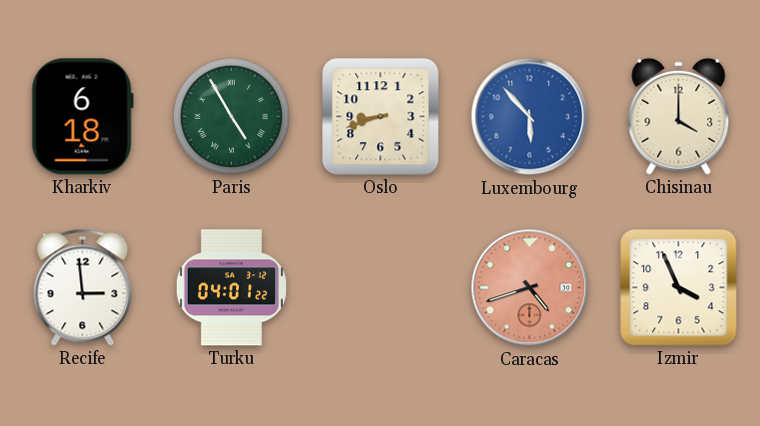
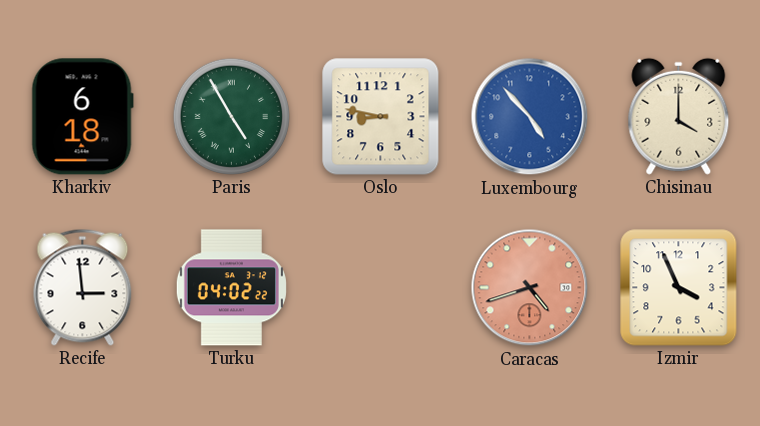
Oslo: 8:42 -> 8:47
Luxembourg: 5:53 -> 4:53
Turku: 04:01 -> 04:02
